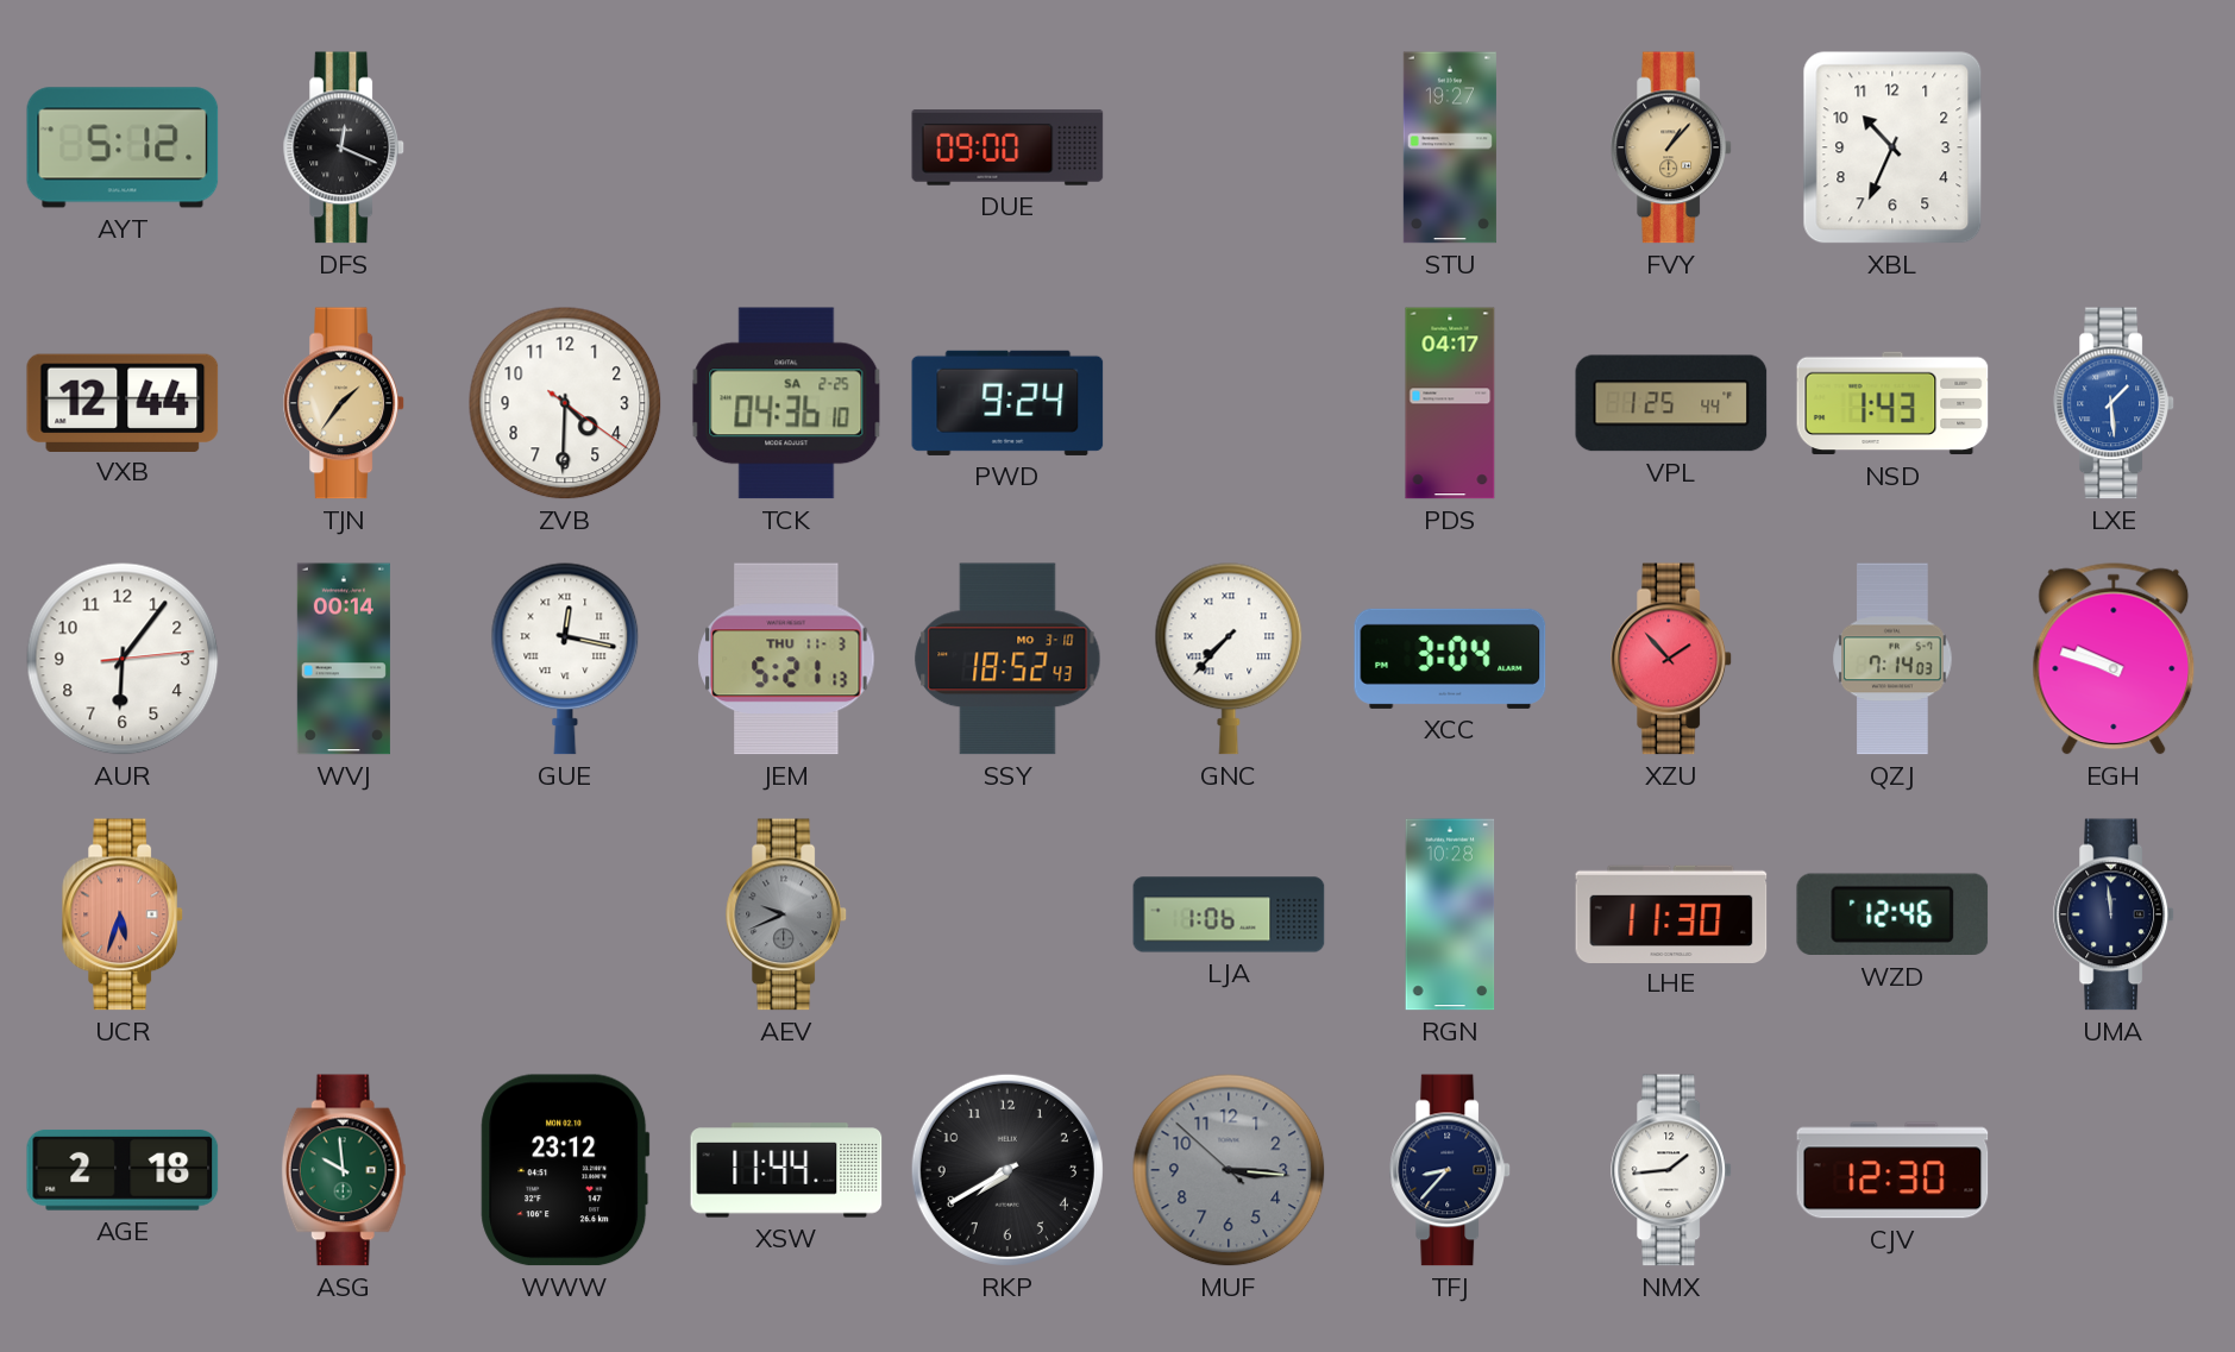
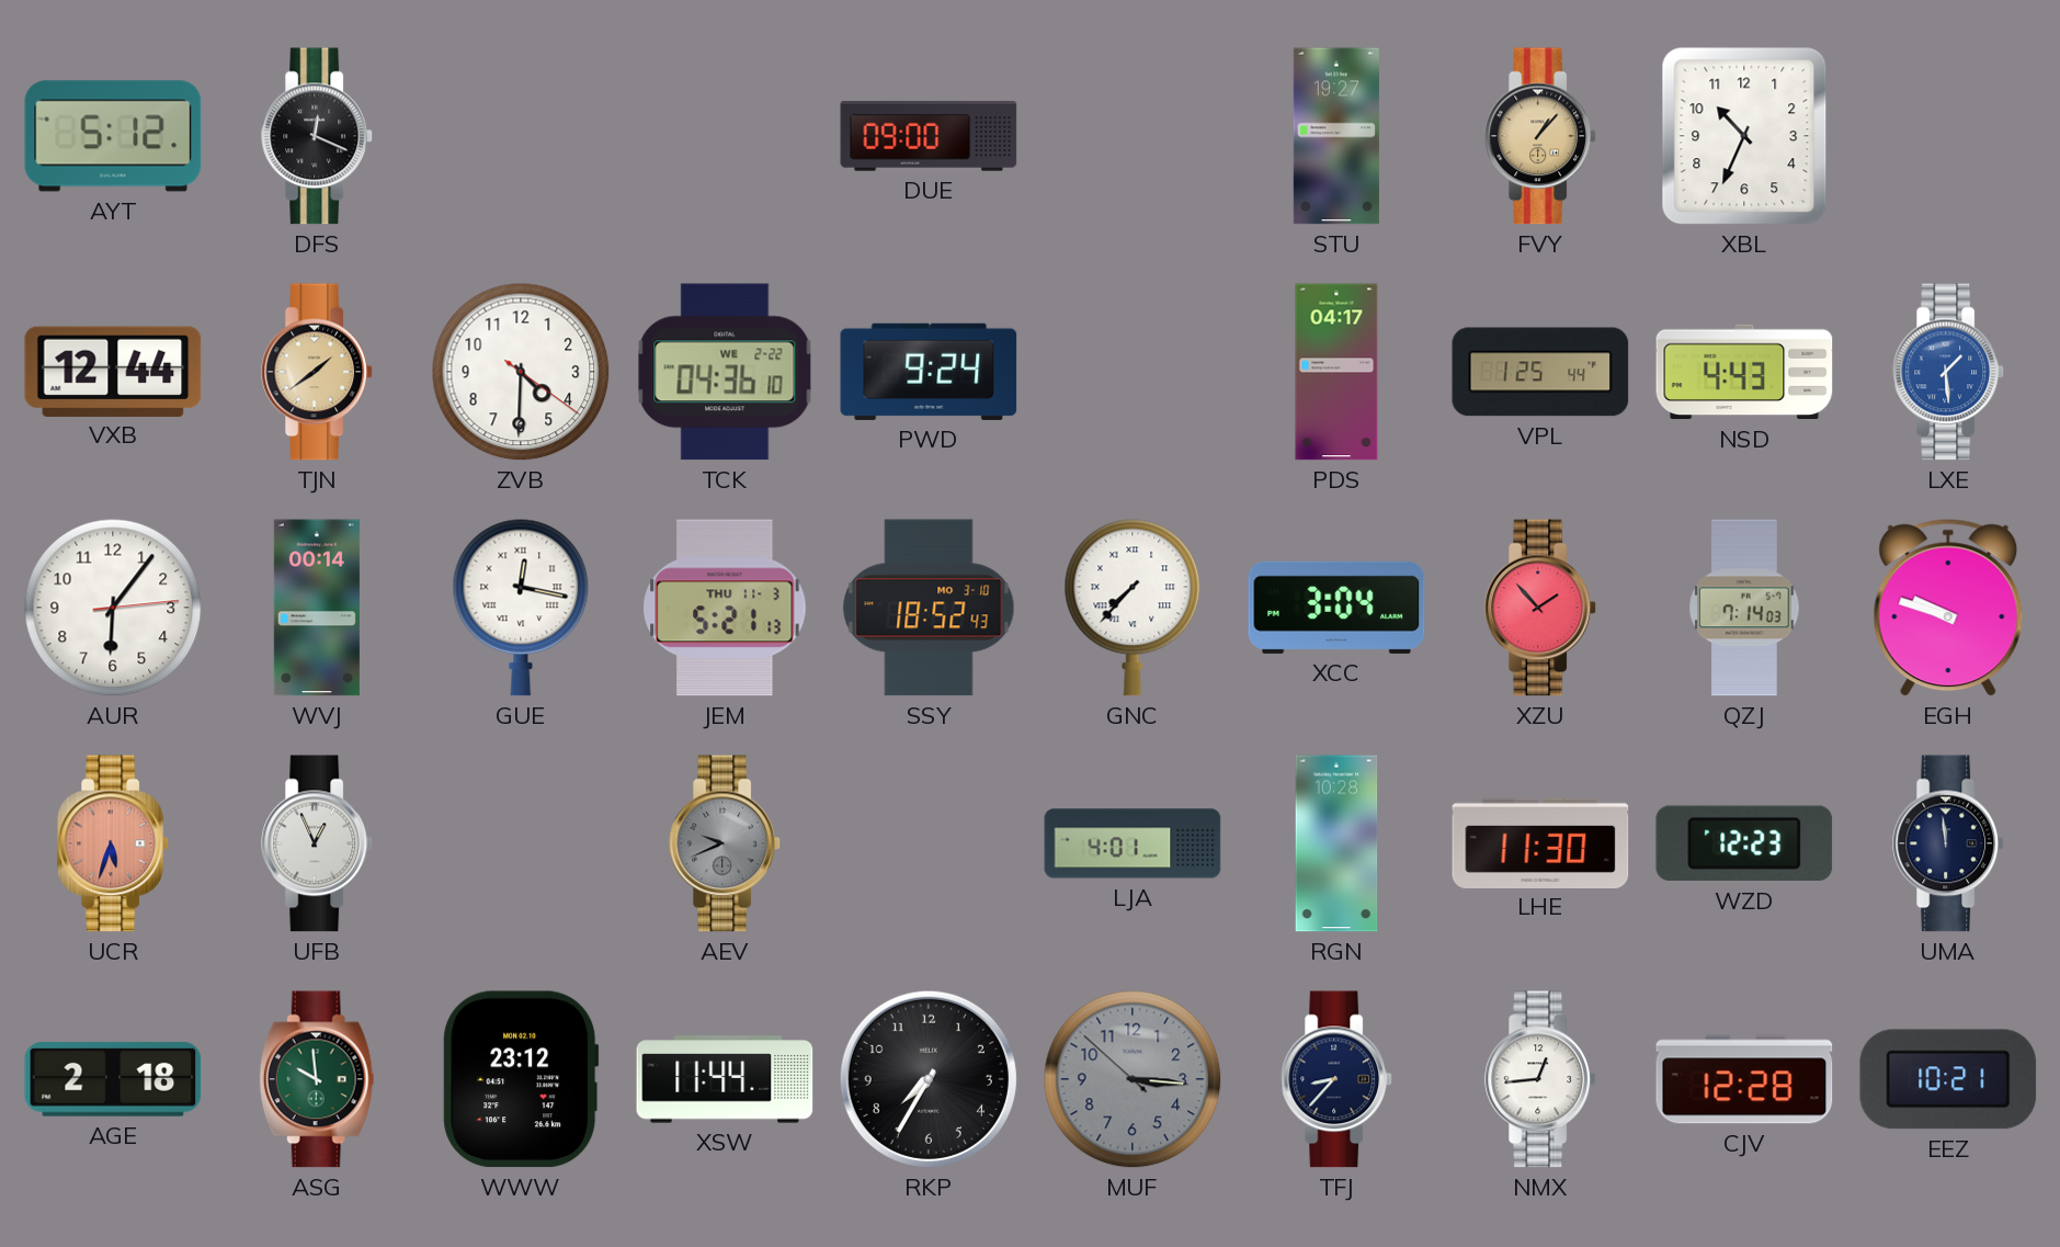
TJN: 1:36 -> 1:39
TCK date: SA 2-25 -> WE 2-22
NSD: 1:43 -> 4:43
UFB: none -> 12:56
LJA: 1:06 -> 4:01
WZD: 12:46 -> 12:23
RKP: 7:40 -> 7:35
NMX: 1:44 -> 12:44
CJV: 12:30 -> 12:28
EEZ: none -> 10:21
